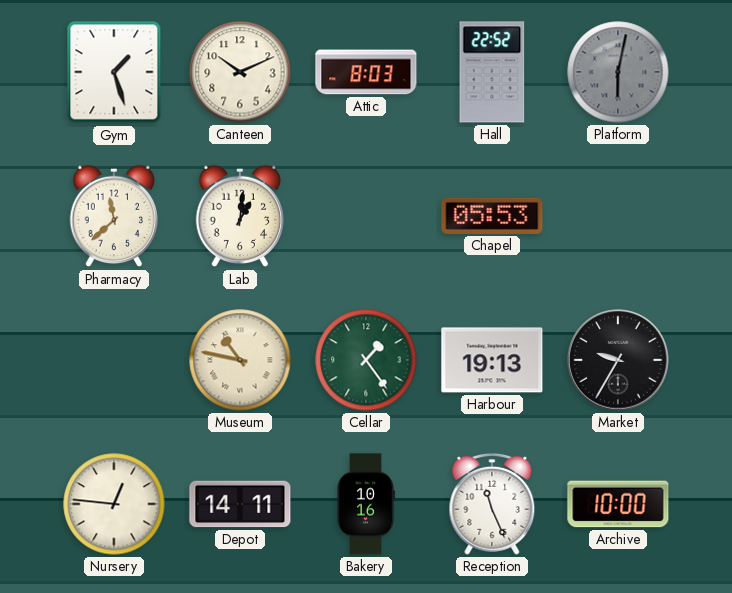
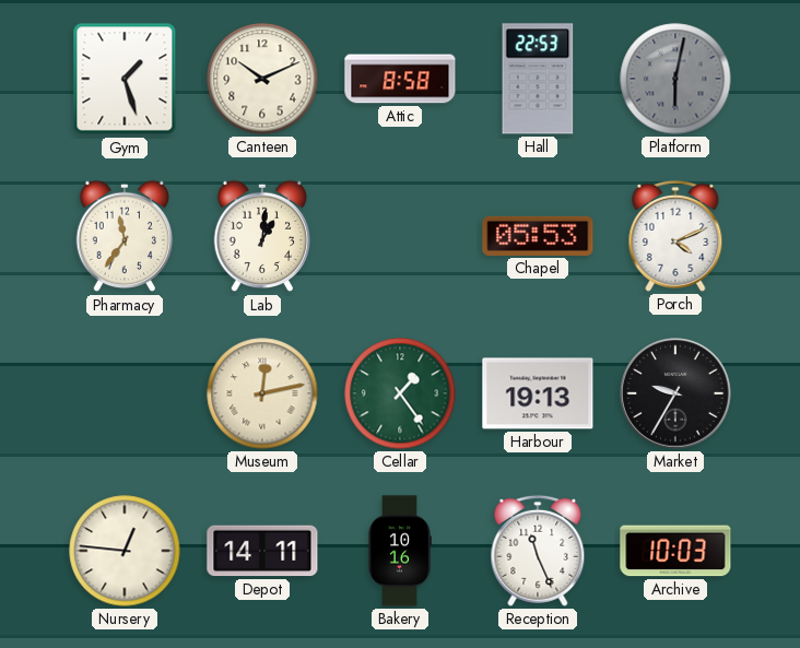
Attic: 8:03 -> 8:58
Hall: 22:52 -> 22:53
Pharmacy: 11:38 -> 11:36
Porch: none -> 4:11
Museum: 10:47 -> 12:13
Archive: 10:00 -> 10:03
